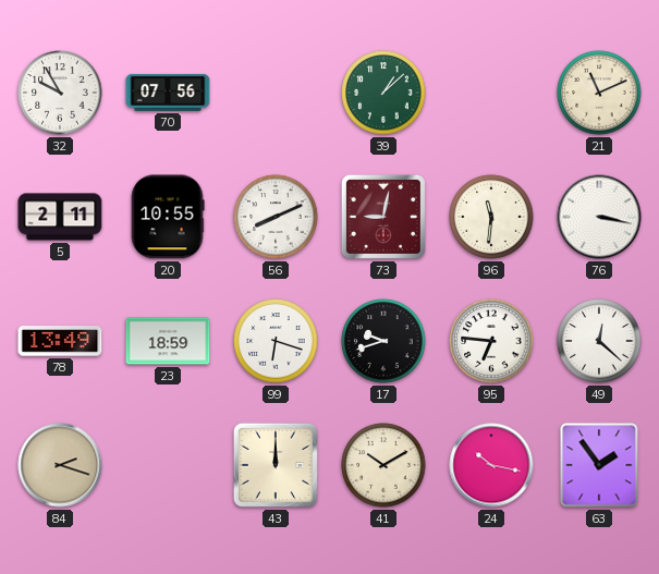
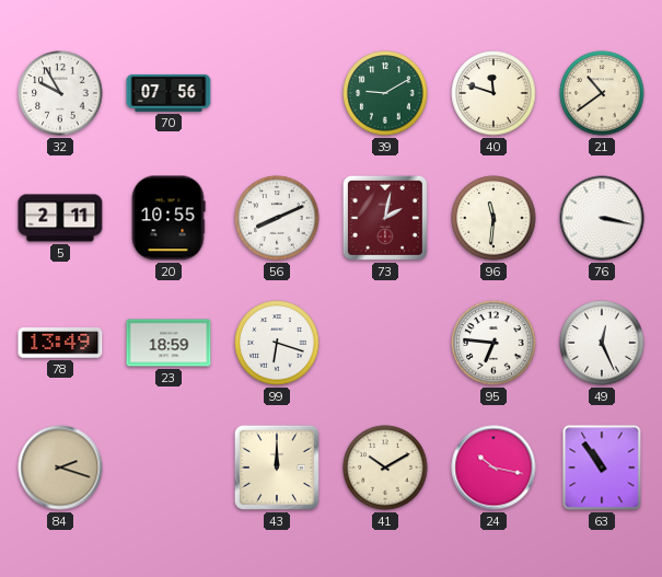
39: 1:08 -> 9:10
40: none -> 11:48
21: 11:11 -> 10:39
73: 9:02 -> 2:02
17: 9:42 -> none
49: 12:22 -> 12:26
63: 1:54 -> 10:54
